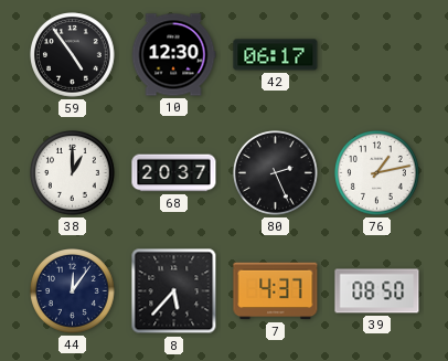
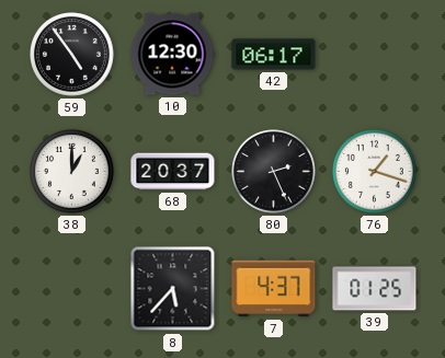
76: 1:13 -> 1:18
44: 12:06 -> none
39: 08:50 -> 01:25
